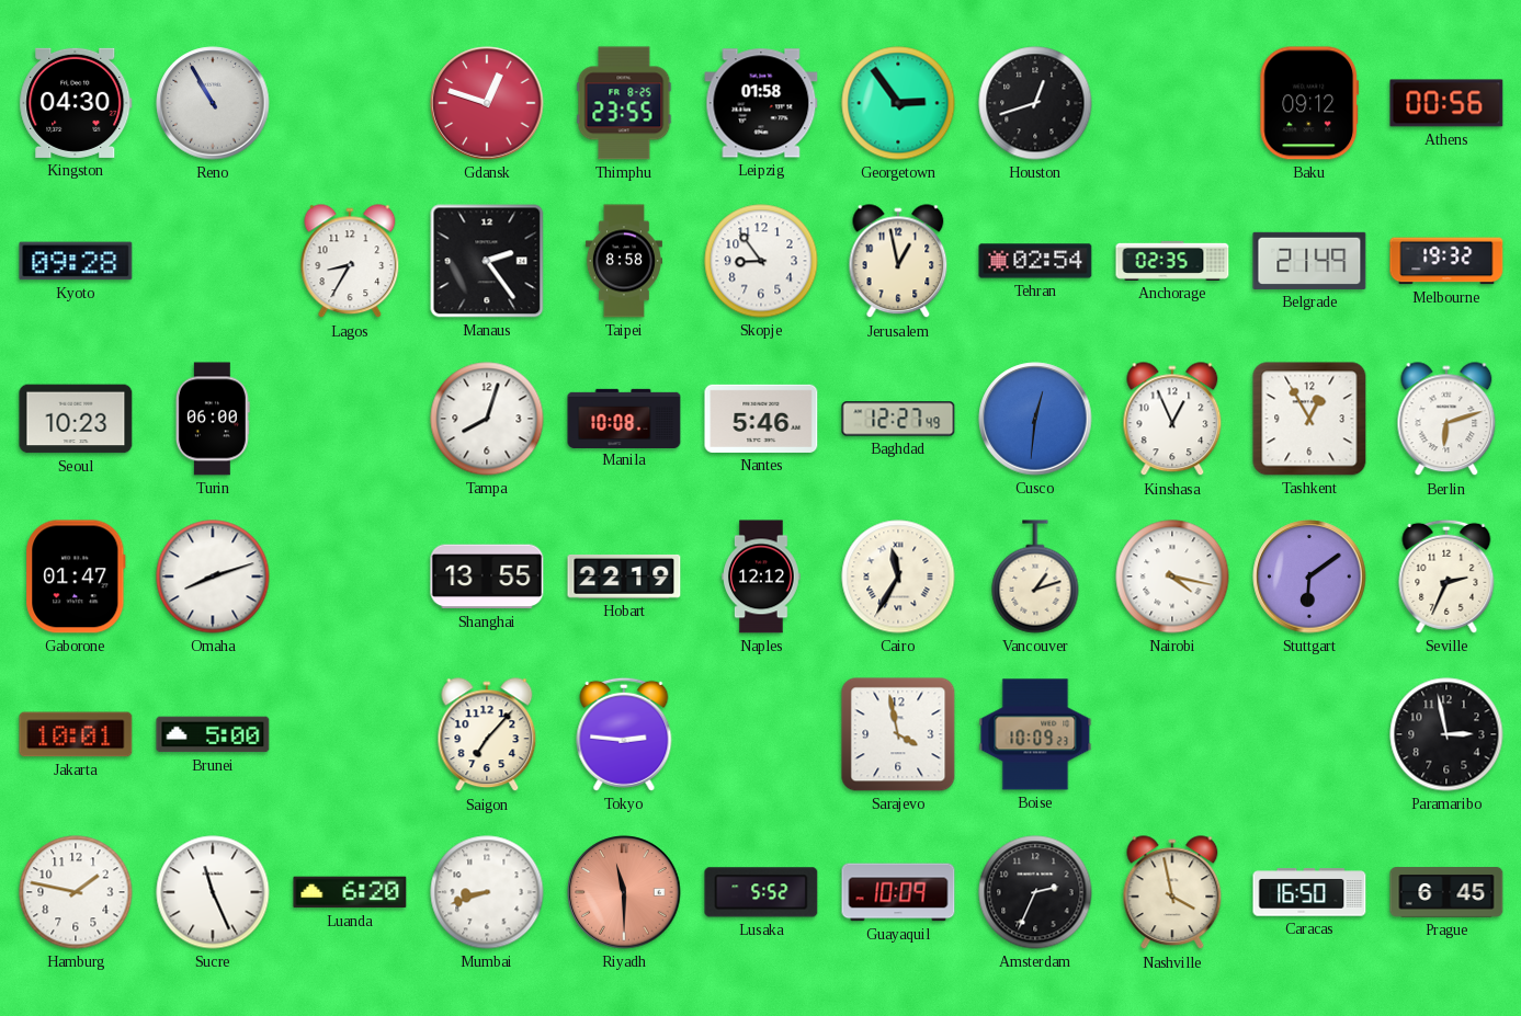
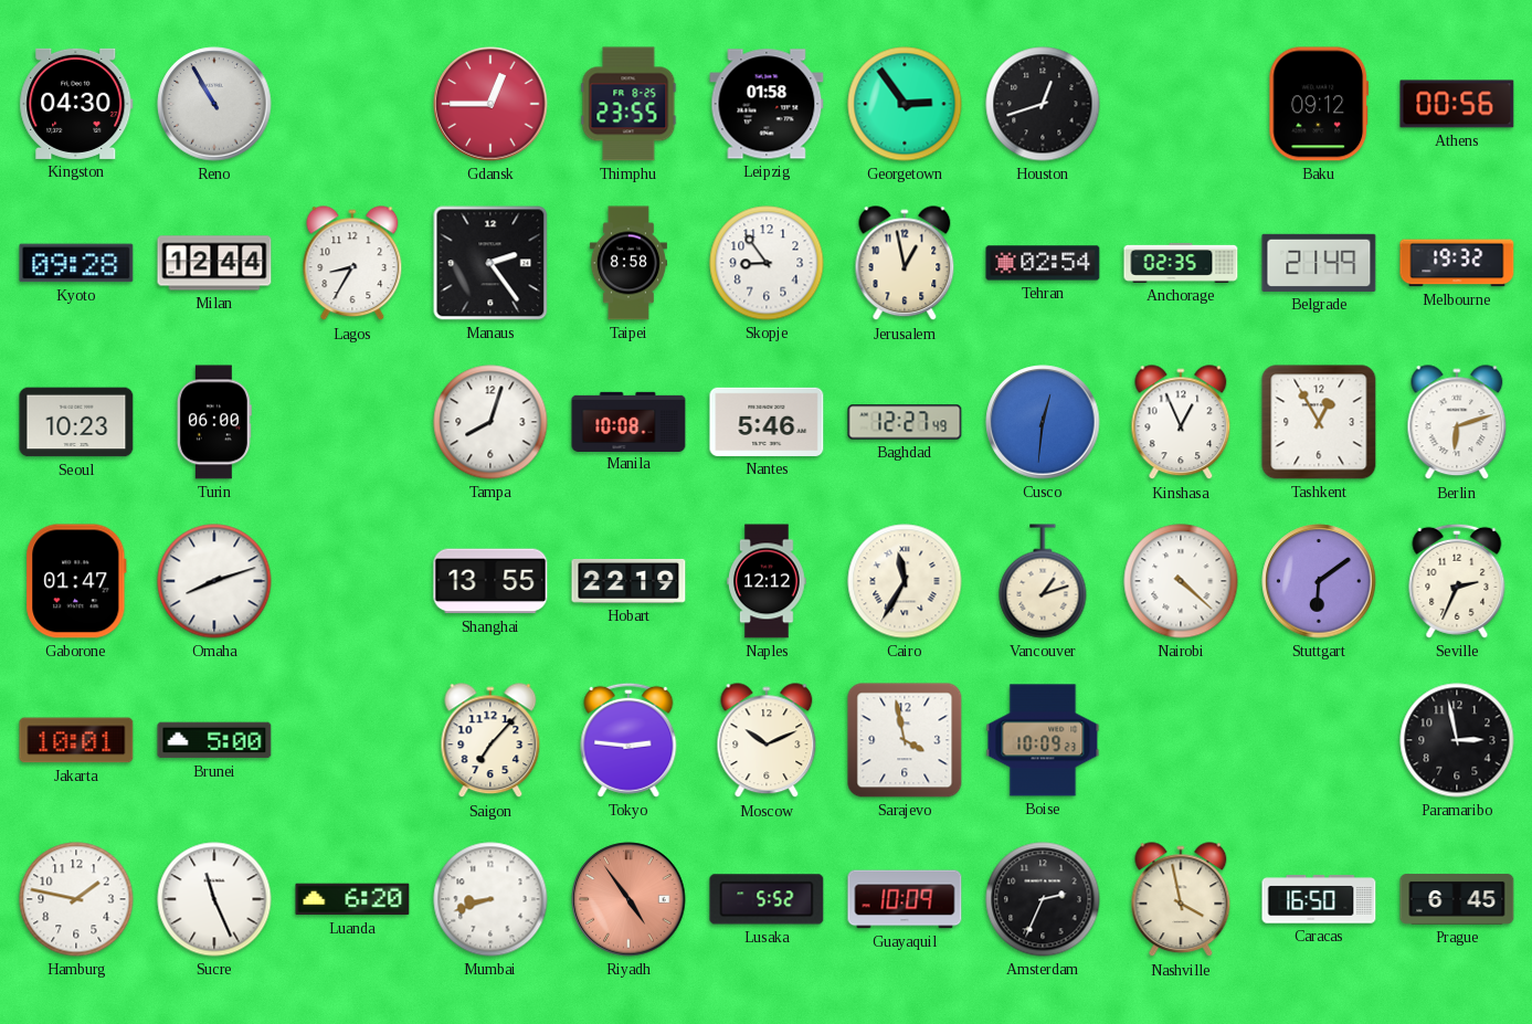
Gdansk: 12:48 -> 12:45
Milan: none -> 12:44
Nairobi: 4:17 -> 4:22
Moscow: none -> 10:11
Riyadh: 11:30 -> 4:54
